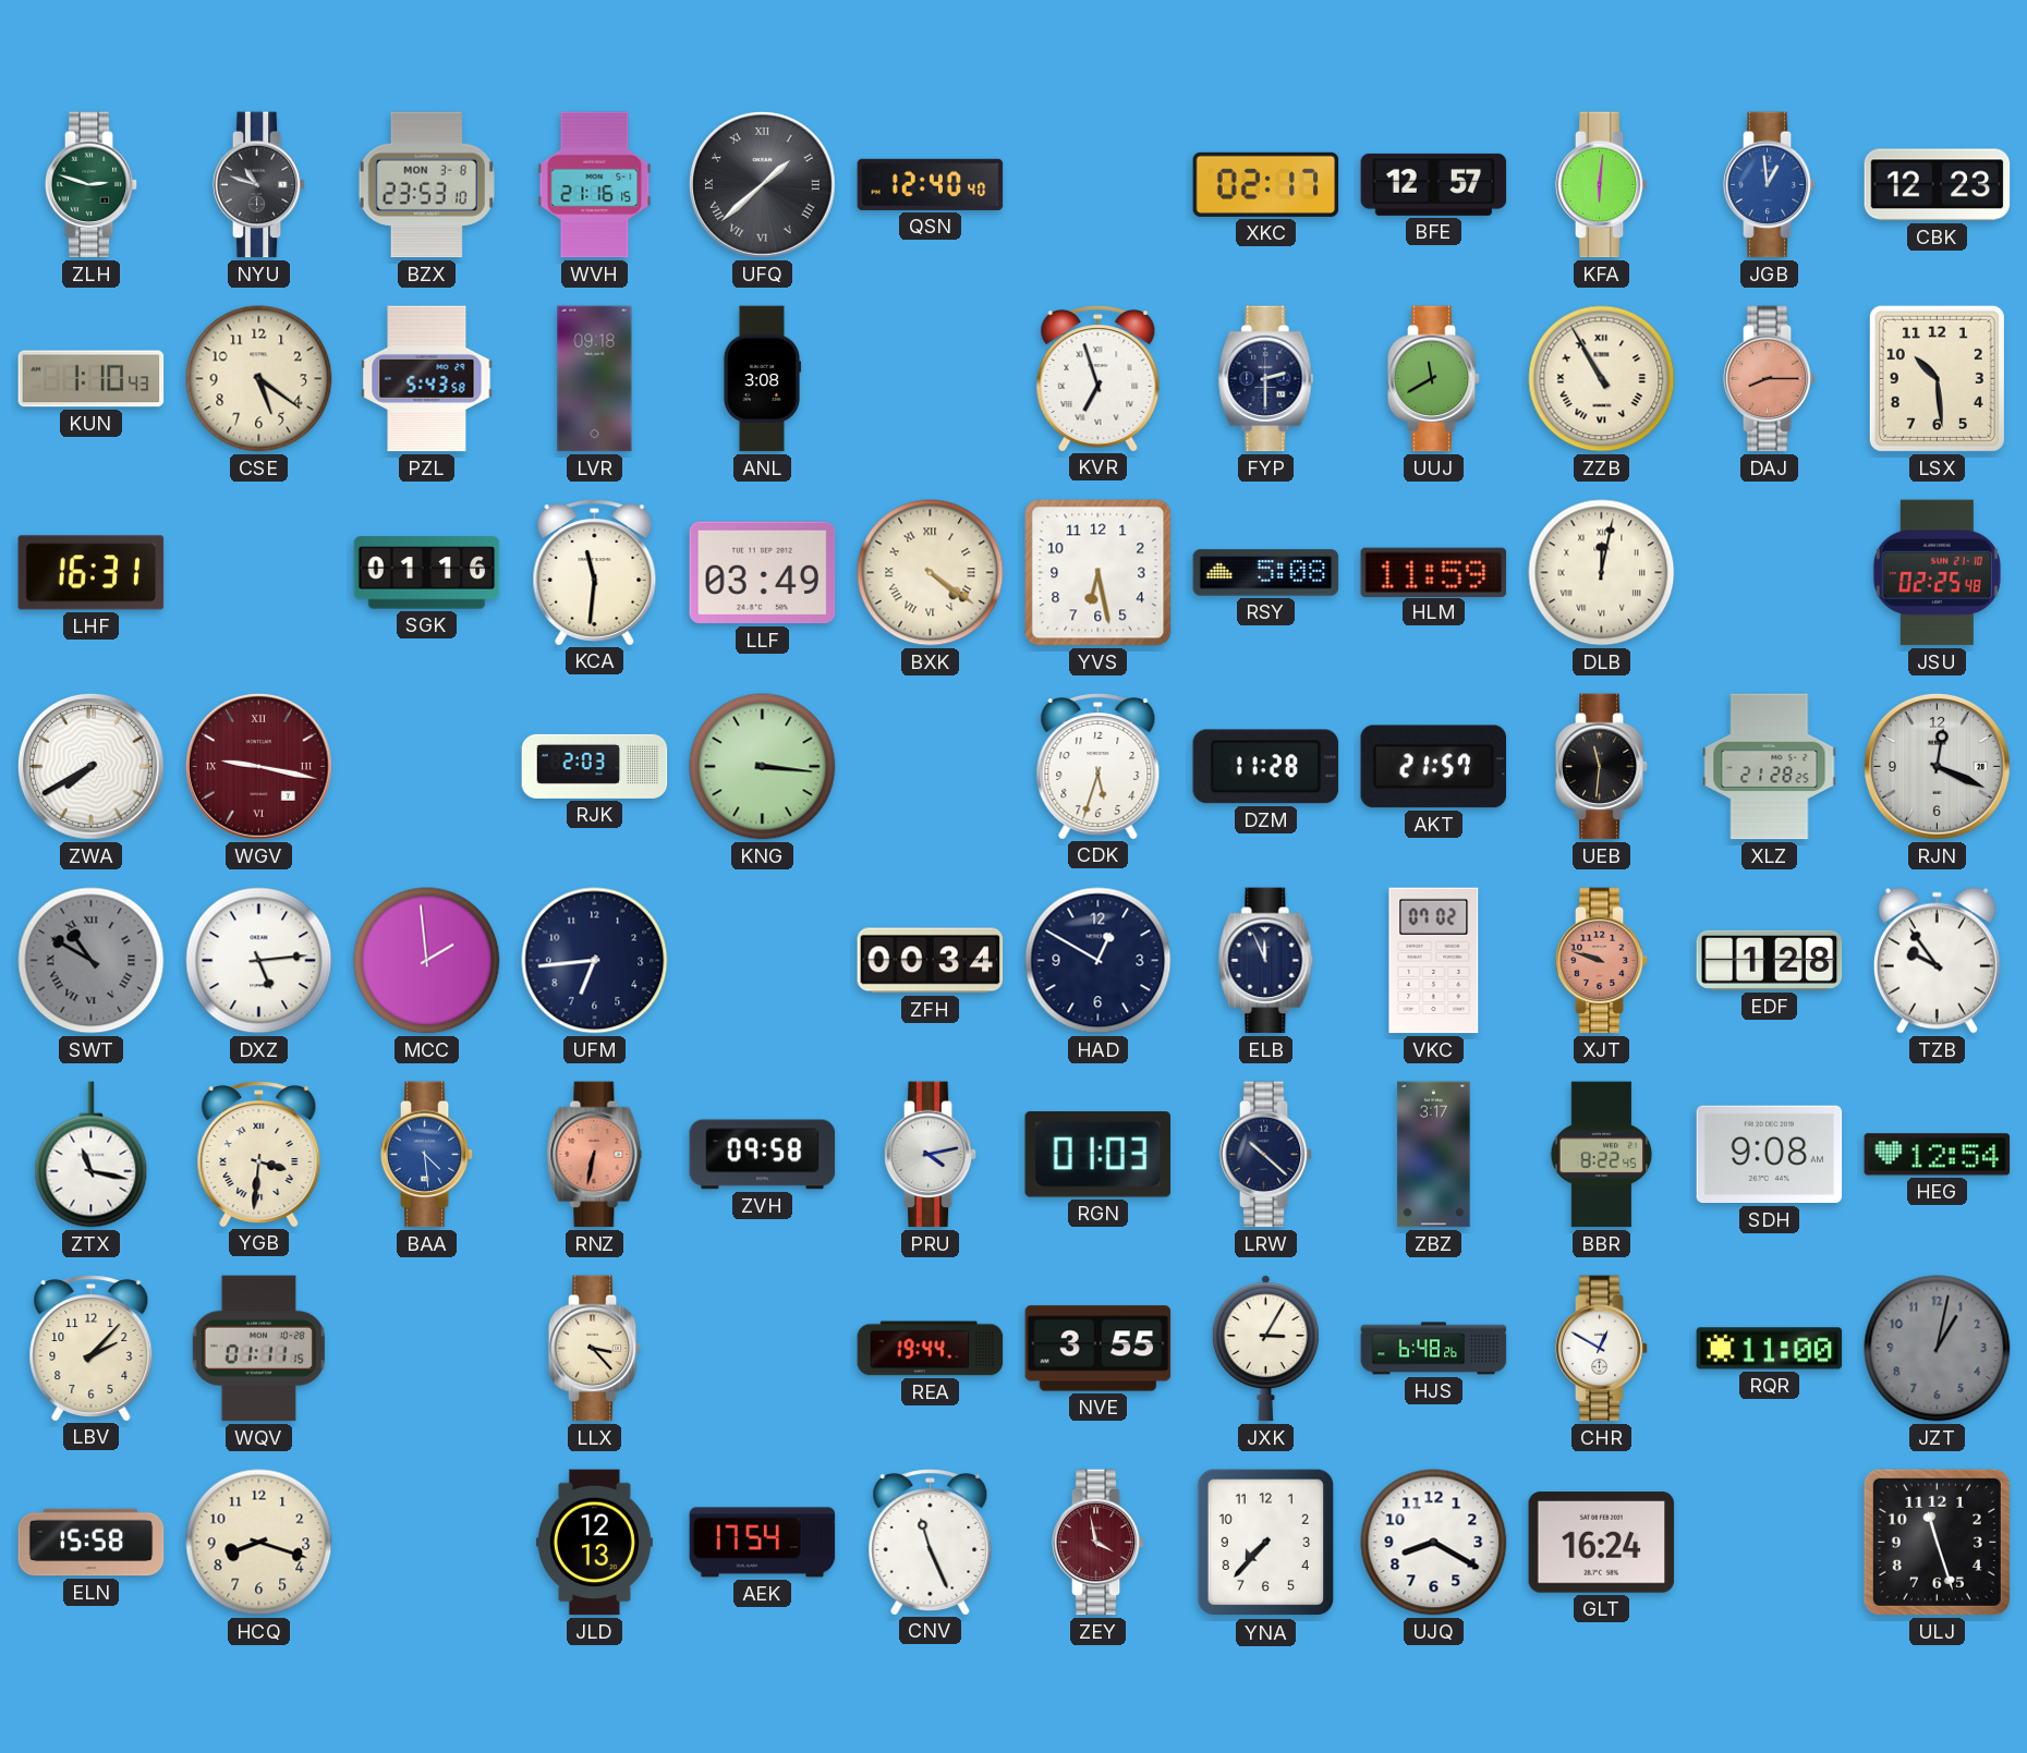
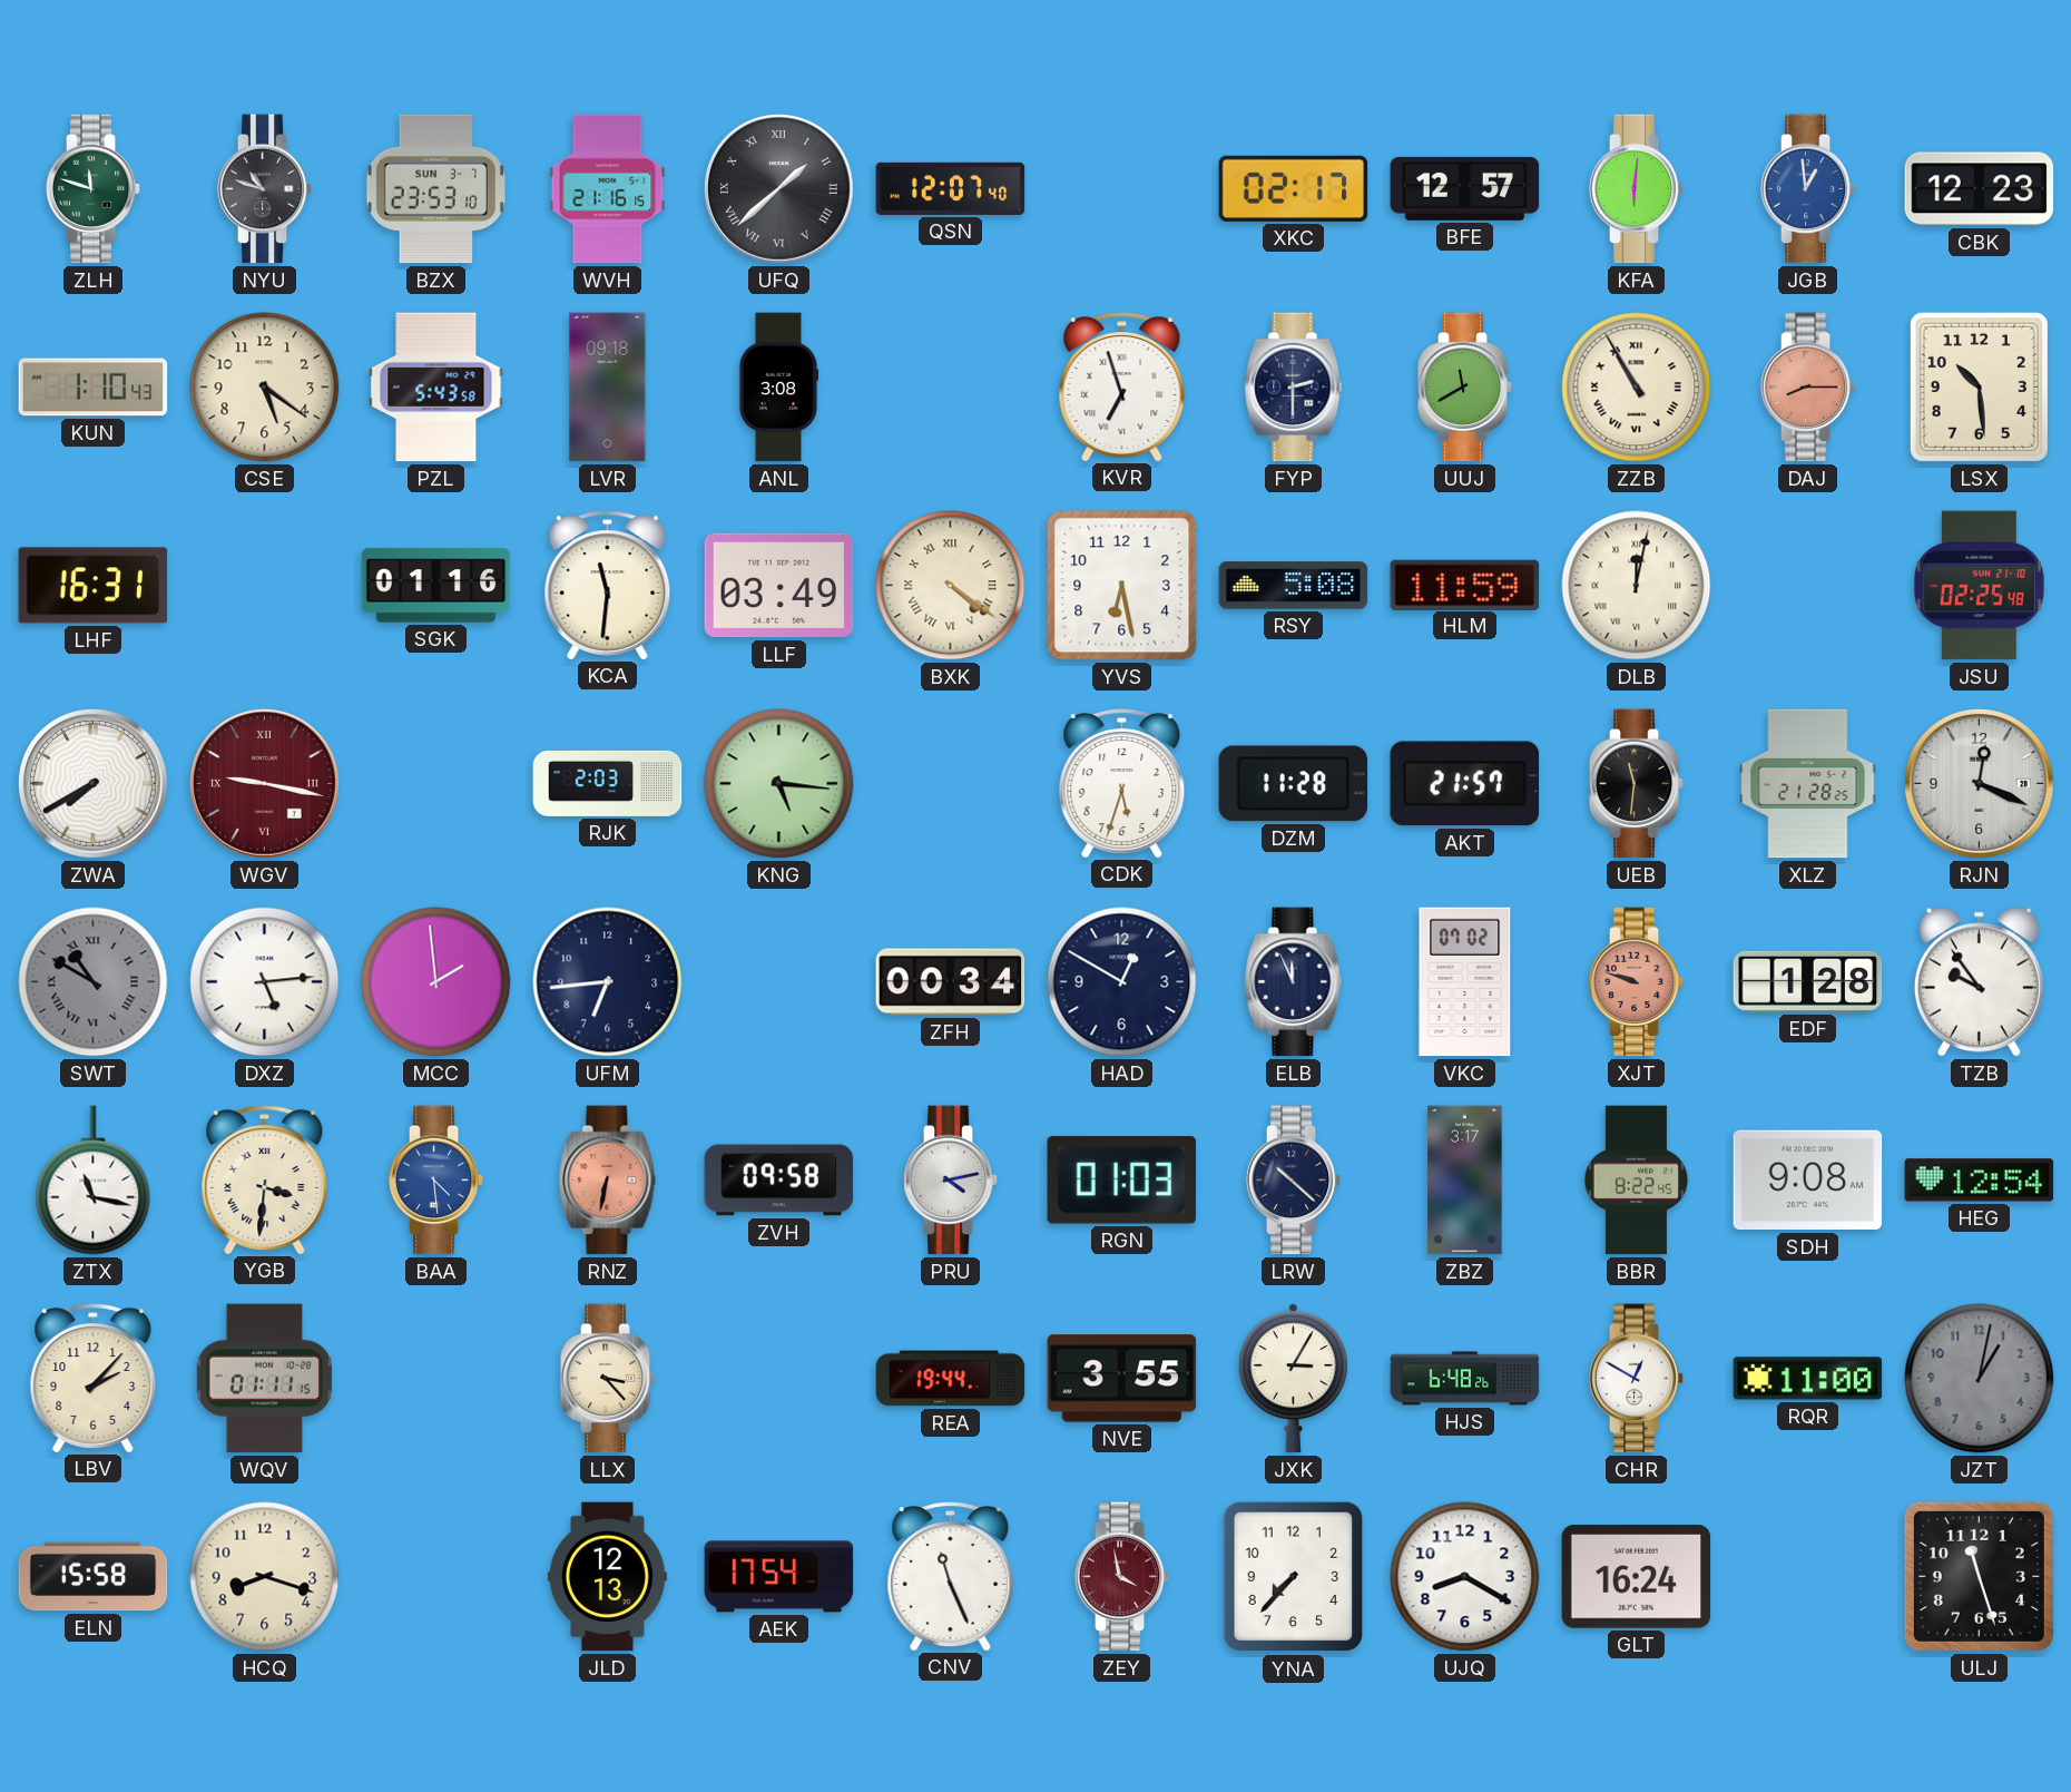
ZLH: 2:48 -> 11:48
BZX date: MON 3-8 -> SUN 3-7
QSN: 12:40 -> 12:07
KNG: 3:16 -> 5:16
